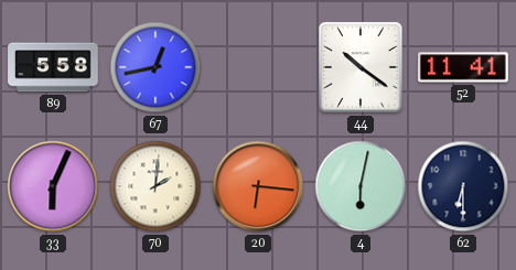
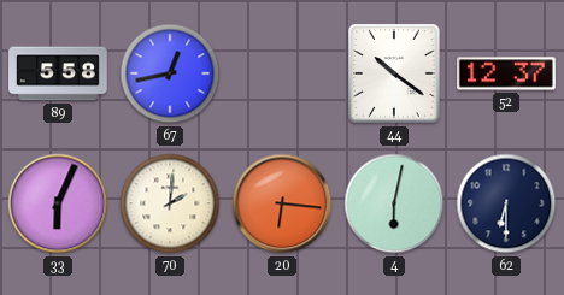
52: 11:41 -> 12:37
